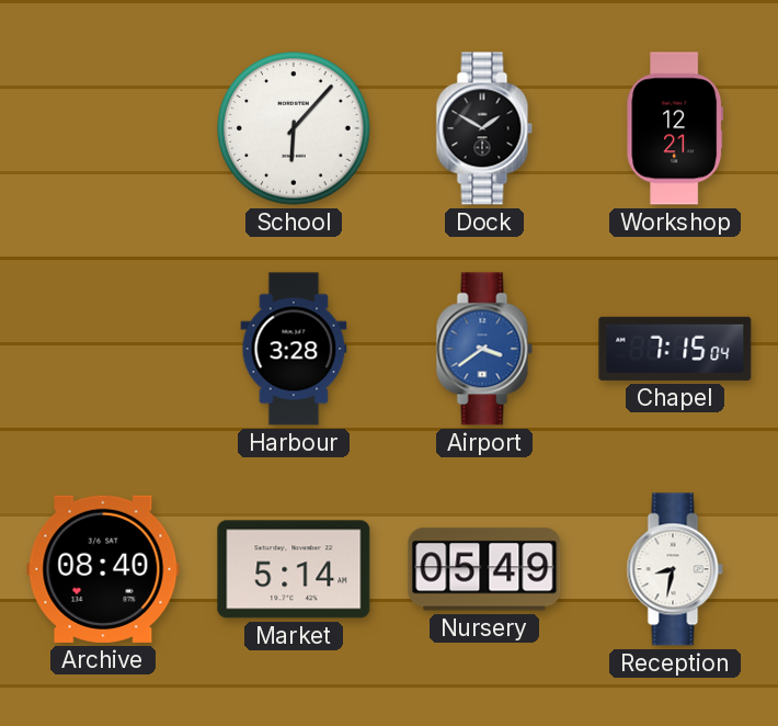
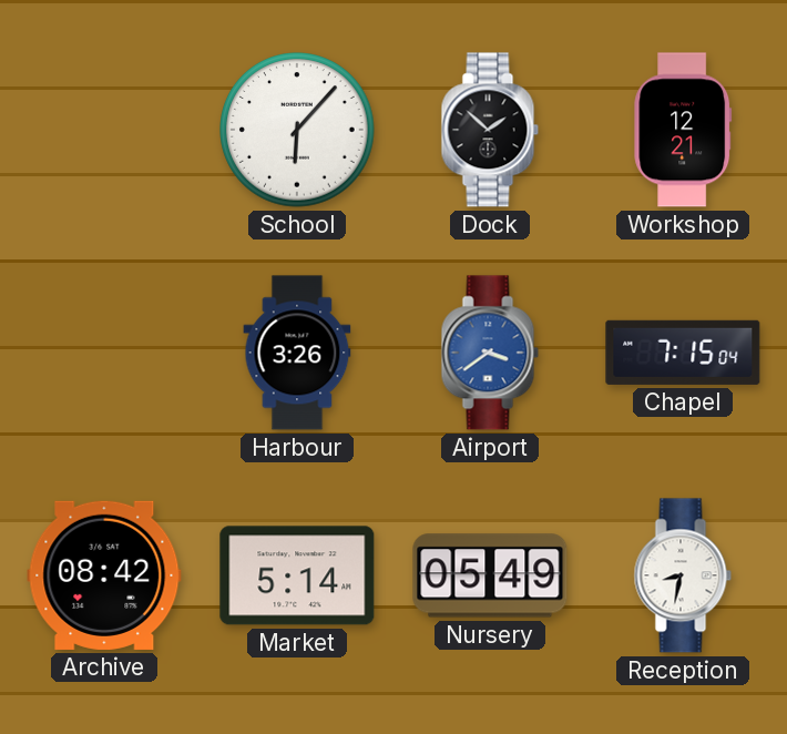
Dock: 1:50 -> 1:52
Harbour: 3:28 -> 3:26
Archive: 08:40 -> 08:42
